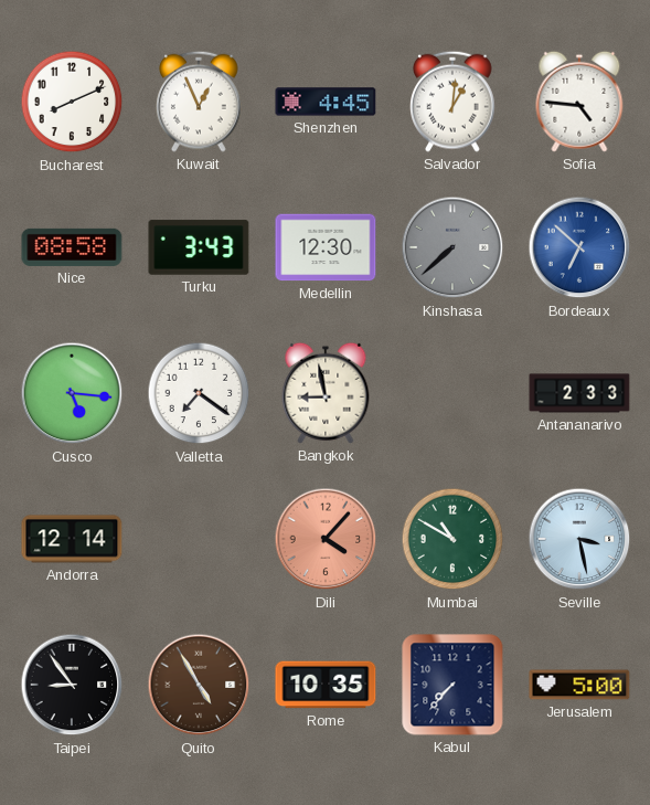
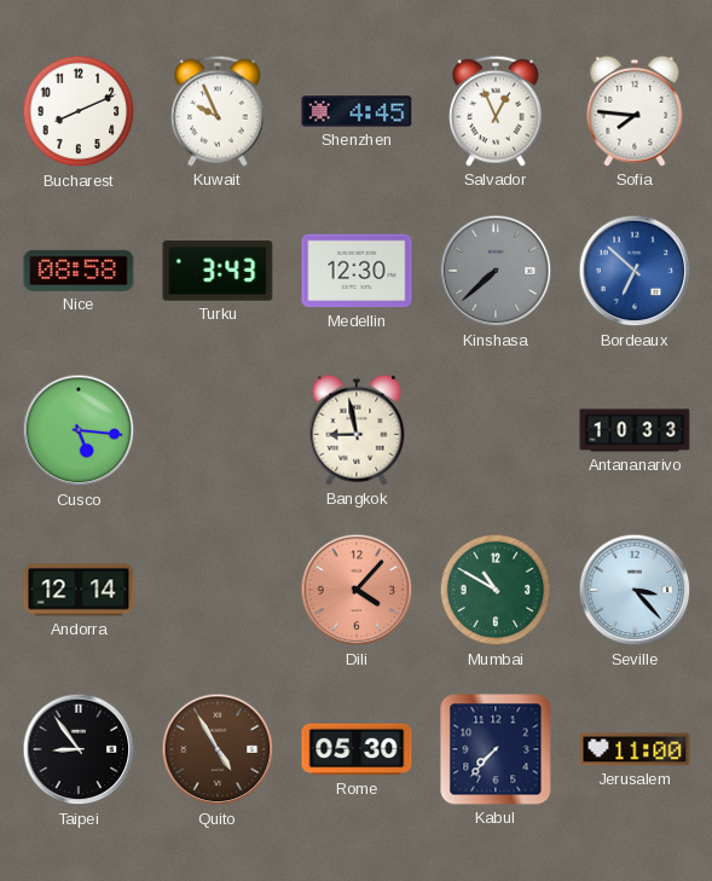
Kuwait: 12:56 -> 9:56
Salvador: 1:01 -> 12:56
Sofia: 4:46 -> 7:46
Valletta: 7:21 -> none
Antananarivo: 2:33 -> 10:33
Seville: 3:28 -> 3:23
Rome: 10:35 -> 05:30
Jerusalem: 5:00 -> 11:00
